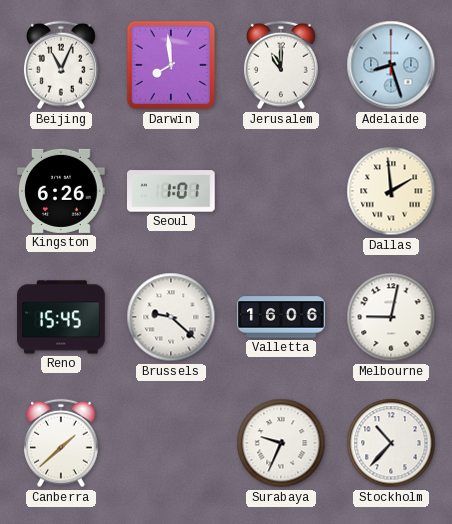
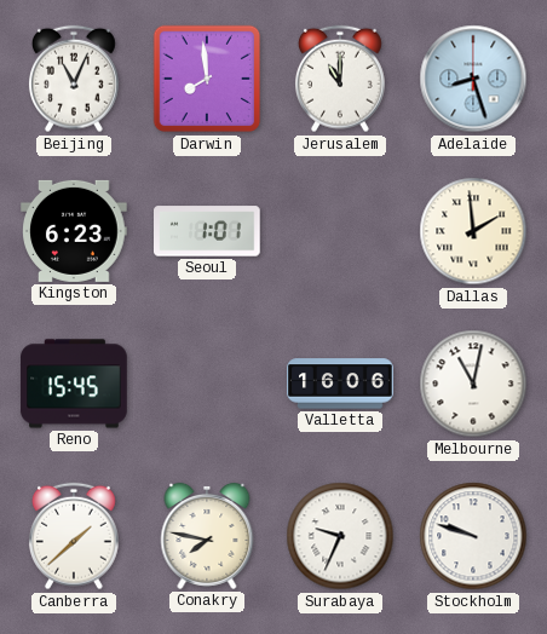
Kingston: 6:26 -> 6:23
Brussels: 9:22 -> none
Melbourne: 9:02 -> 11:02
Conakry: none -> 7:47
Stockholm: 10:37 -> 9:48
